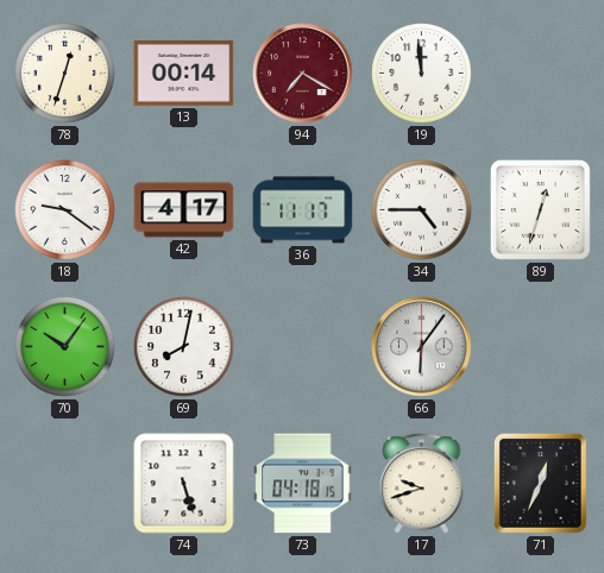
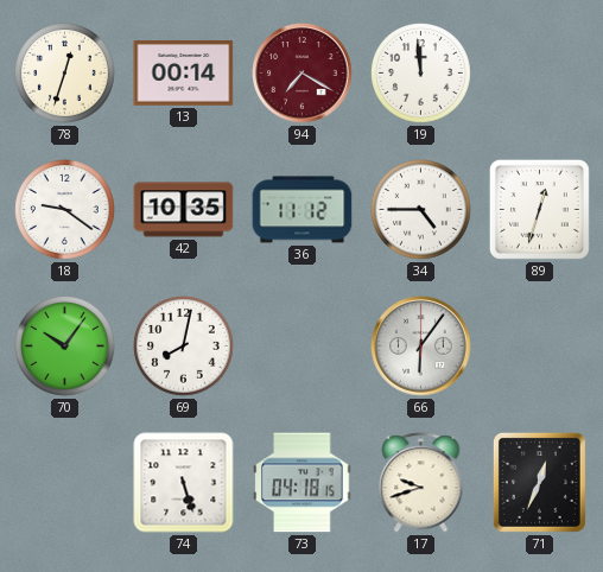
42: 4:17 -> 10:35
36: 11:17 -> 11:12
